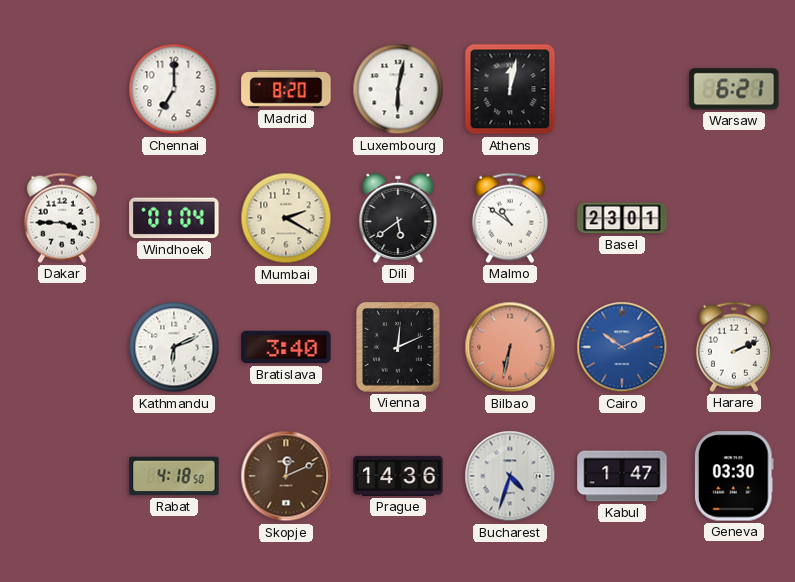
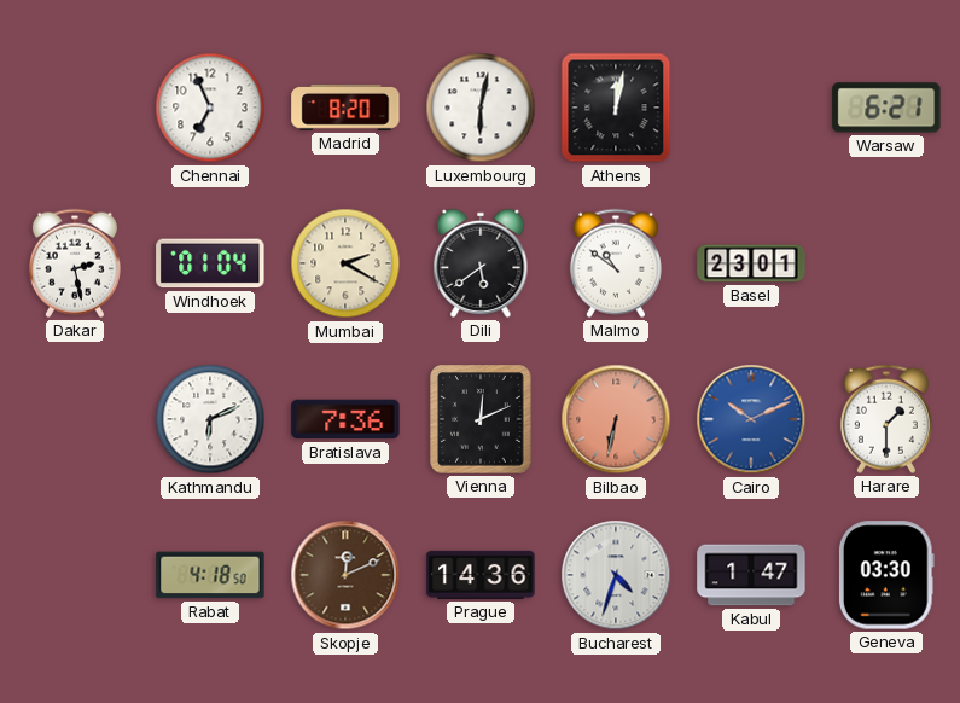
Chennai: 7:00 -> 6:56
Dakar: 3:45 -> 2:28
Bratislava: 3:40 -> 7:36
Harare: 2:11 -> 1:30
